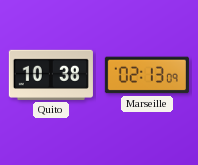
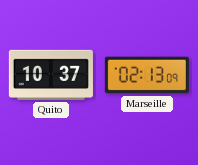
Quito: 10:38 -> 10:37
